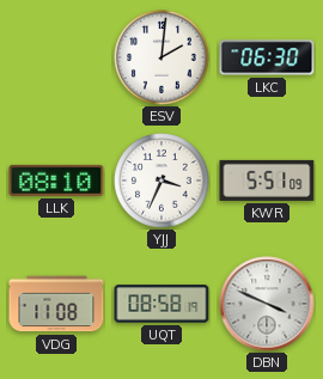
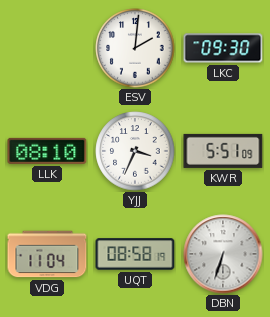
LKC: 06:30 -> 09:30
VDG: 11:08 -> 11:04
DBN: 3:49 -> 6:33
